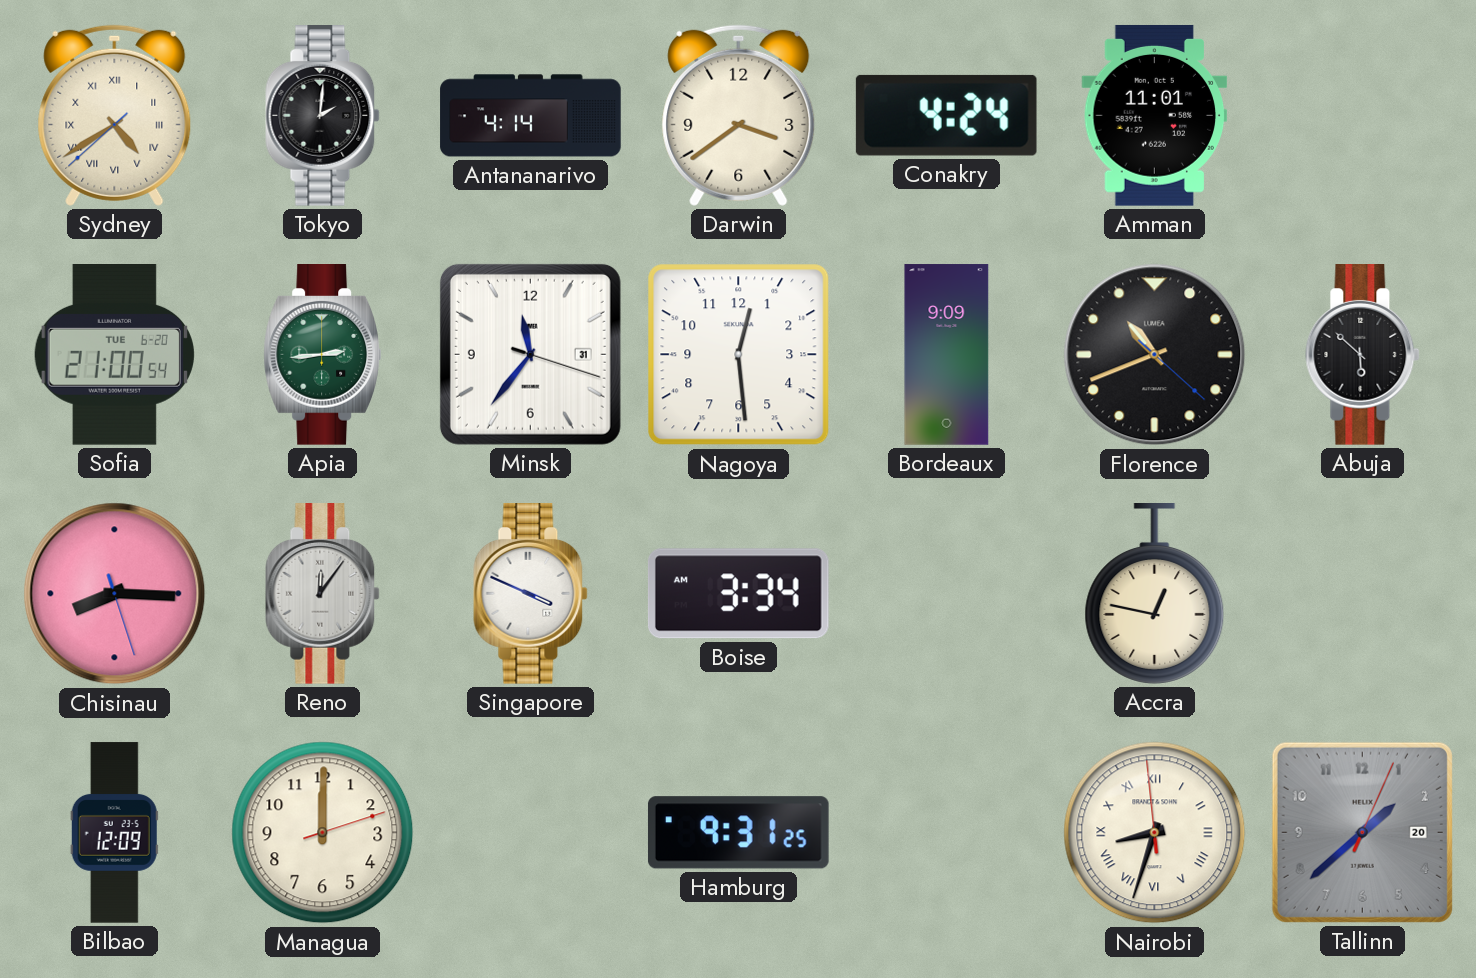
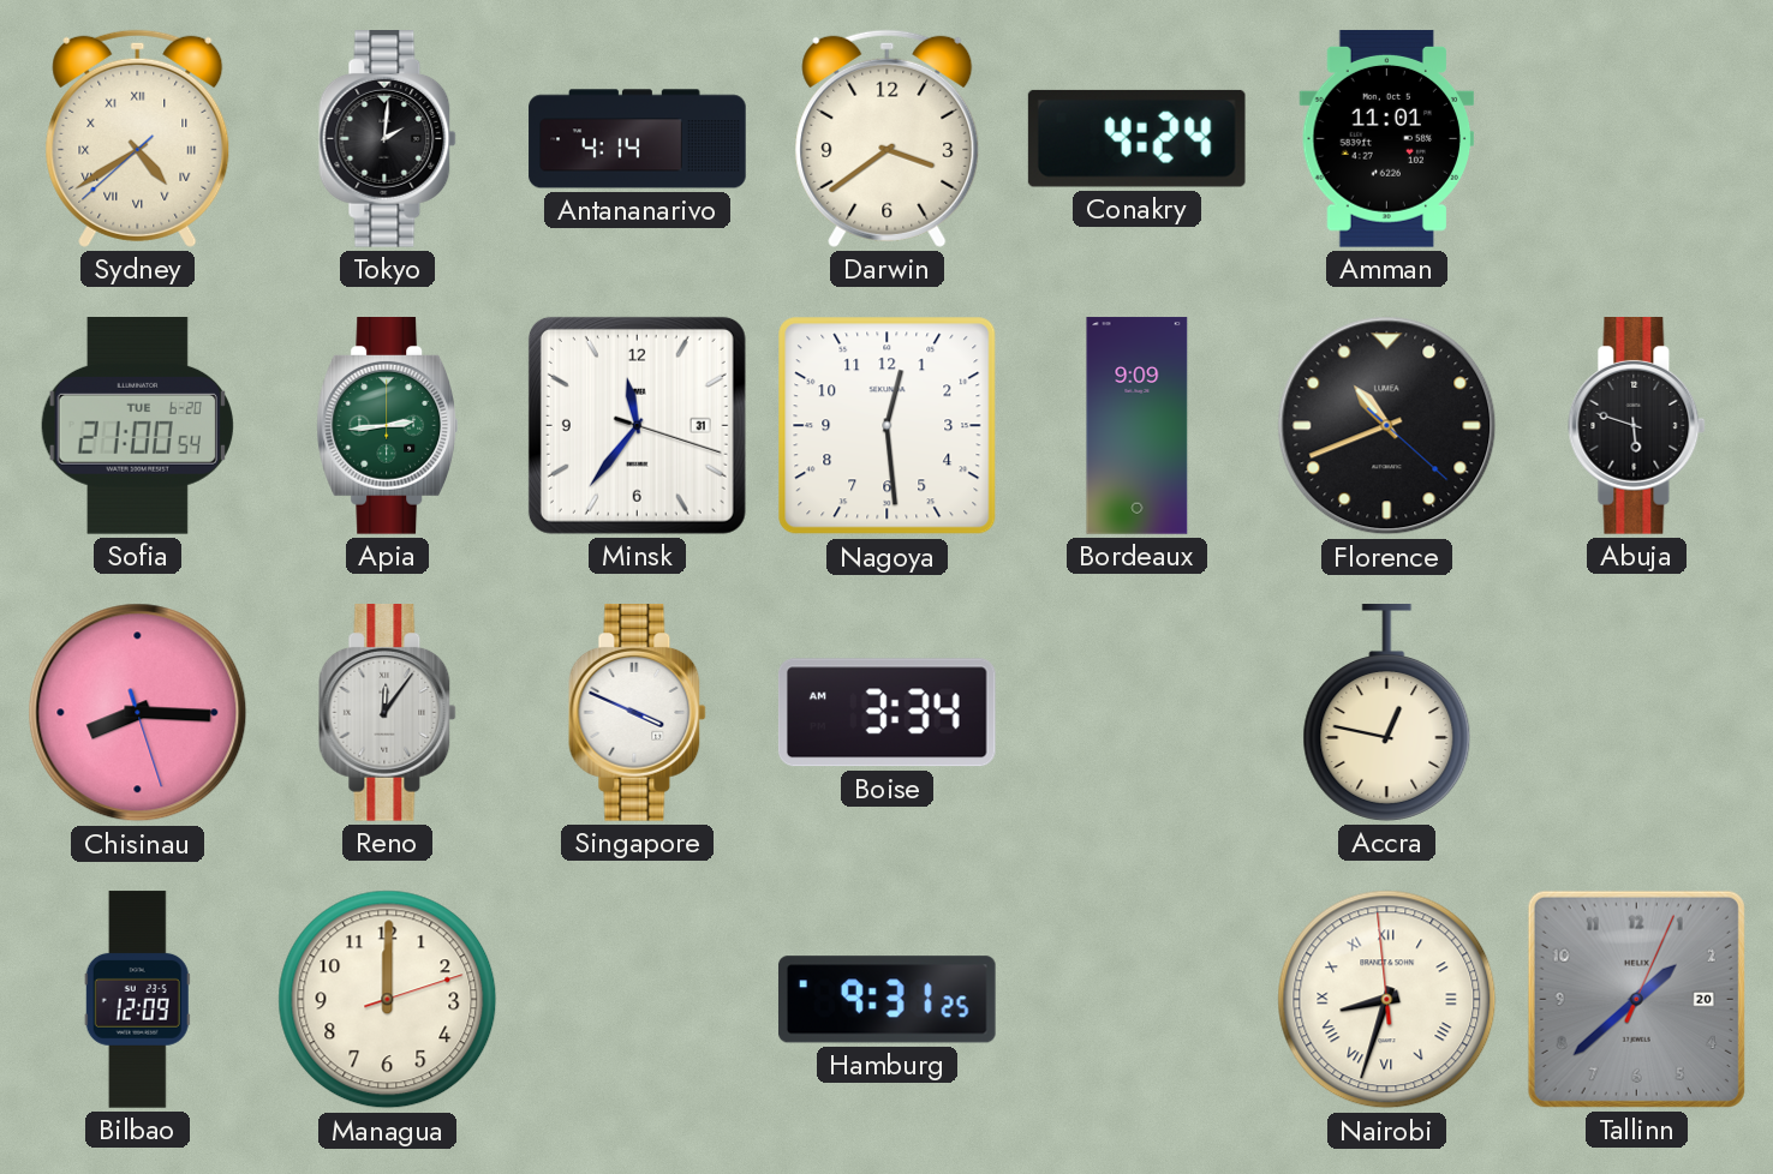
Abuja: 5:52 -> 5:48
